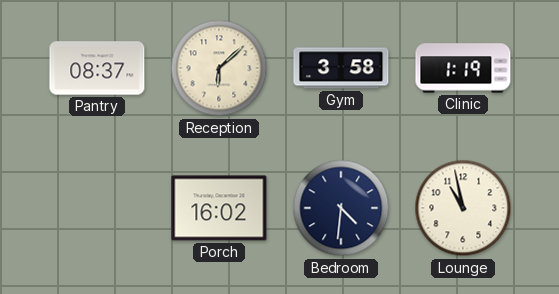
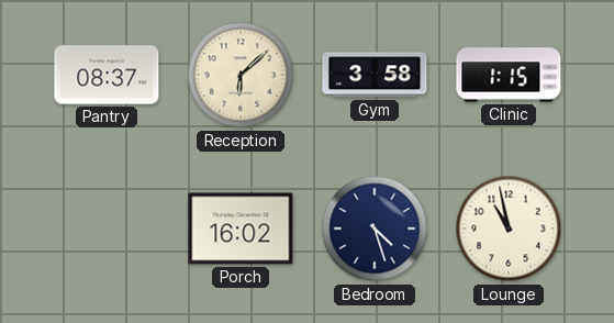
Clinic: 1:19 -> 1:15
Bedroom: 4:31 -> 4:27
